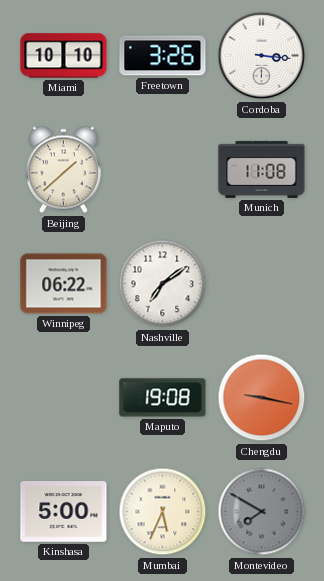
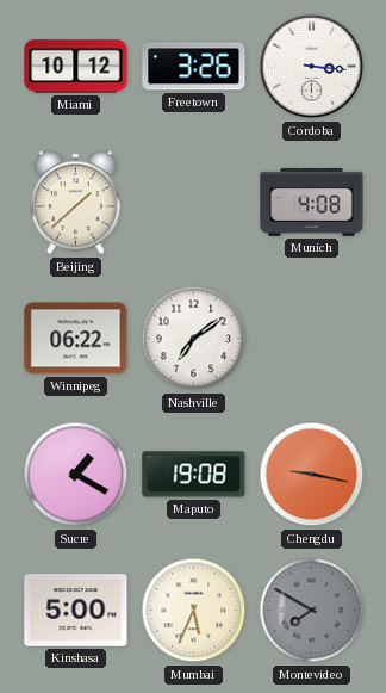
Miami: 10:10 -> 10:12
Munich: 11:08 -> 4:08
Sucre: none -> 1:20
